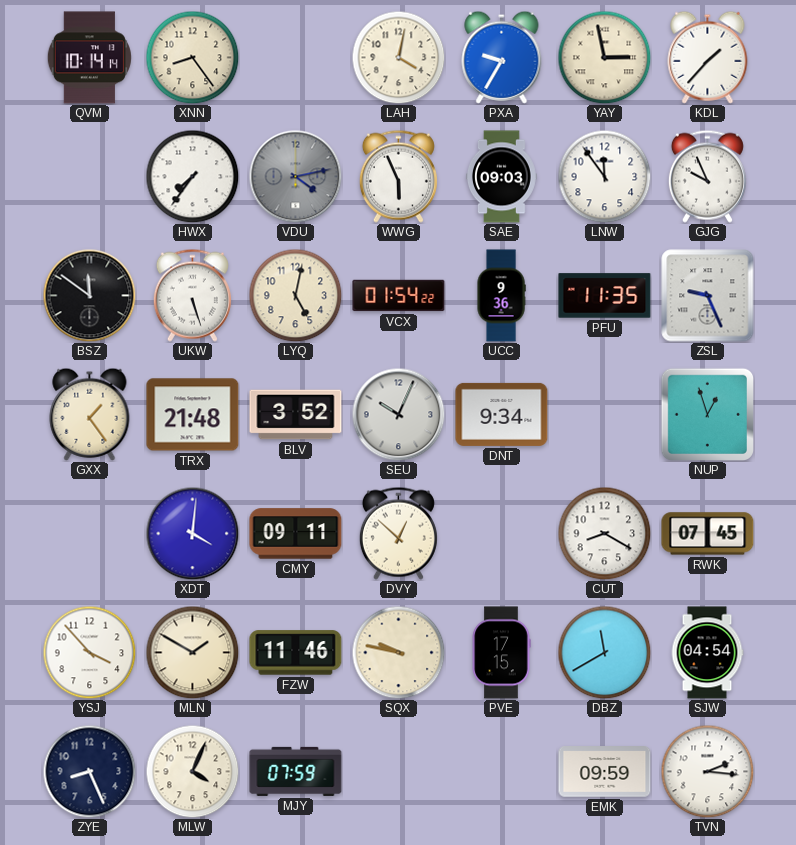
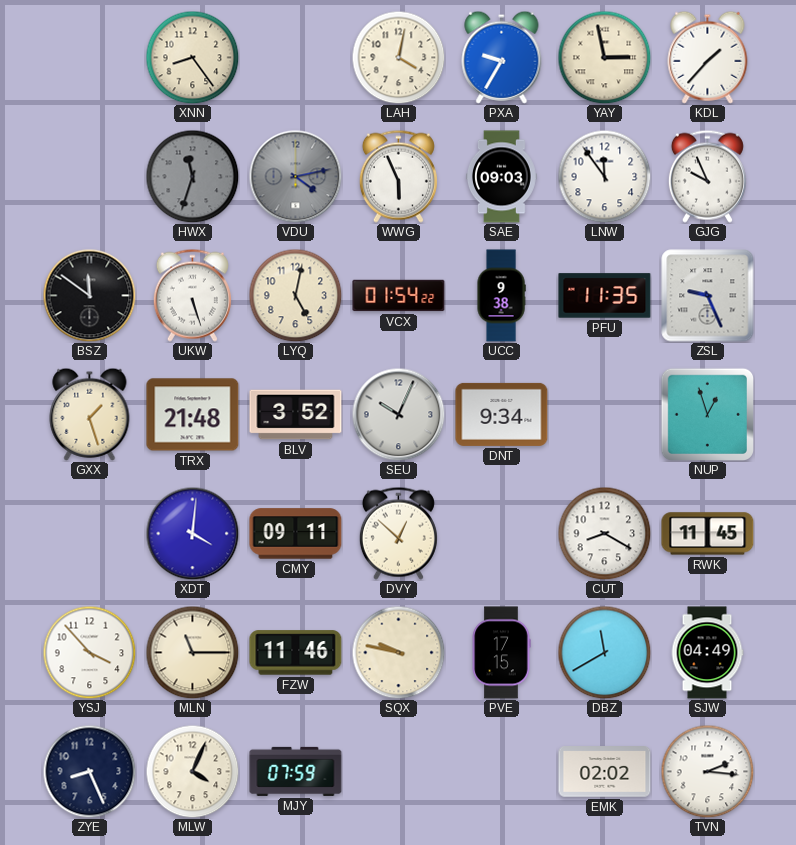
QVM: 10:14 -> none
HWX: 7:36 -> 11:33
HWX dial: white -> grey
UCC: 9:36 -> 9:38
GXX: 1:24 -> 1:27
RWK: 07:45 -> 11:45
MLN: 1:50 -> 11:15
SJW: 04:54 -> 04:49
EMK: 09:59 -> 02:02
